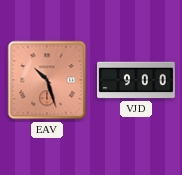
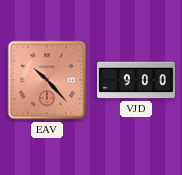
EAV: 10:27 -> 10:23
